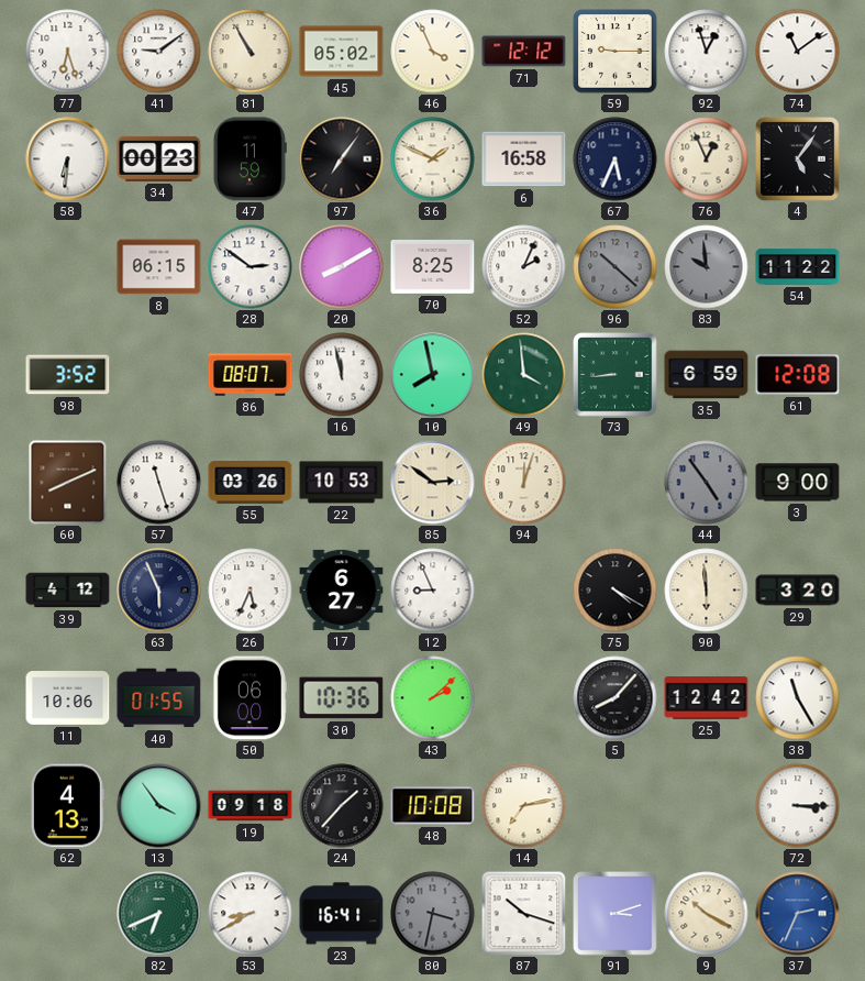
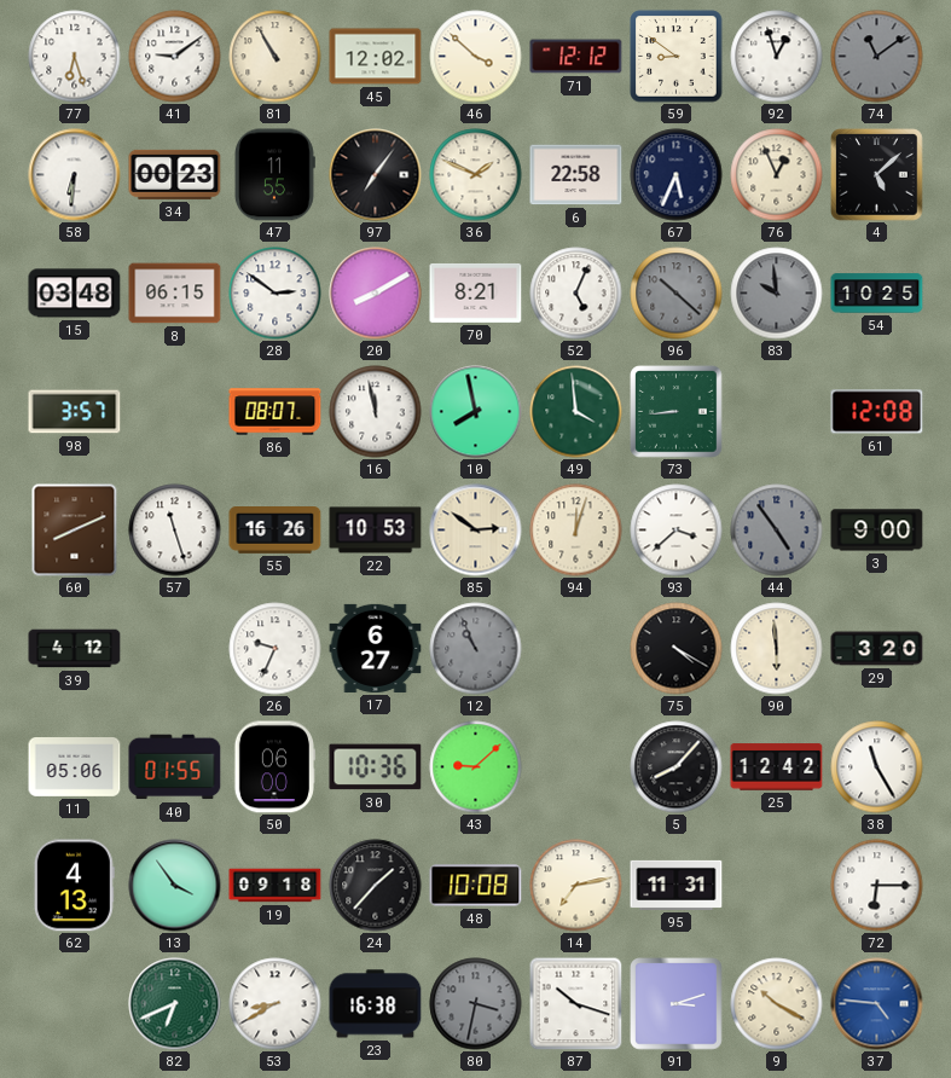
45: 05:02 -> 12:02
46: 3:56 -> 3:52
59: 9:15 -> 8:51
74 dial: white -> grey
47: 11:59 -> 11:55
6: 16:58 -> 22:58
4: 5:06 -> 5:08
15: none -> 03:48
70: 8:25 -> 8:21
52: 2:04 -> 5:04
54: 11:22 -> 10:25
98: 3:52 -> 3:57
35: 6:59 -> none
55: 03:26 -> 16:26
93: none -> 3:38
63: 5:56 -> none
26: 5:34 -> 9:34
12: 8:56 -> 10:56
12 dial: white -> grey
11: 10:06 -> 05:06
43: 2:08 -> 9:08
95: none -> 11:31
72: 3:15 -> 6:15
23: 16:41 -> 16:38
37: 2:34 -> 4:46
